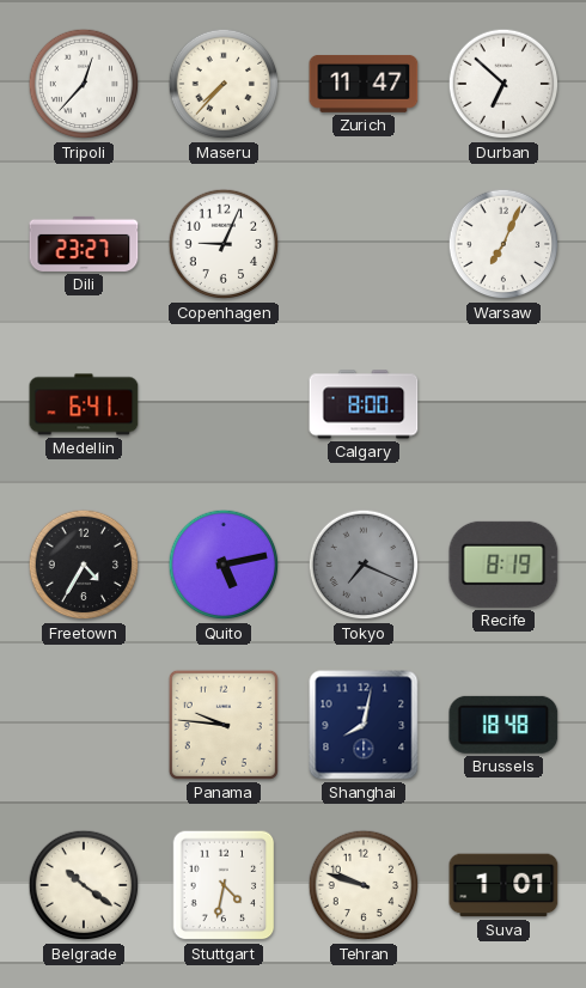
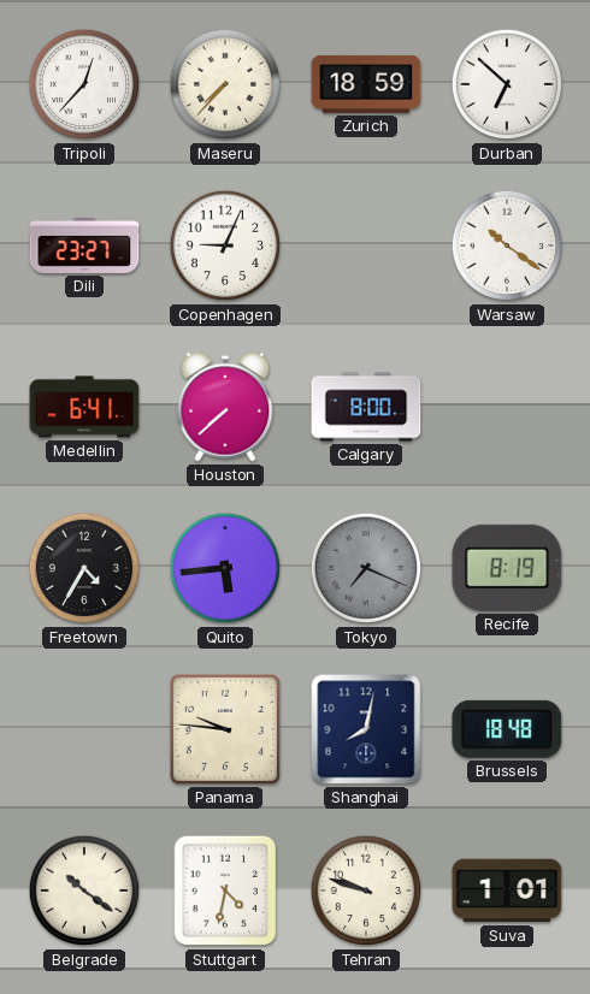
Zurich: 11:47 -> 18:59
Warsaw: 7:04 -> 10:21
Houston: none -> 7:38
Quito: 5:13 -> 5:44
